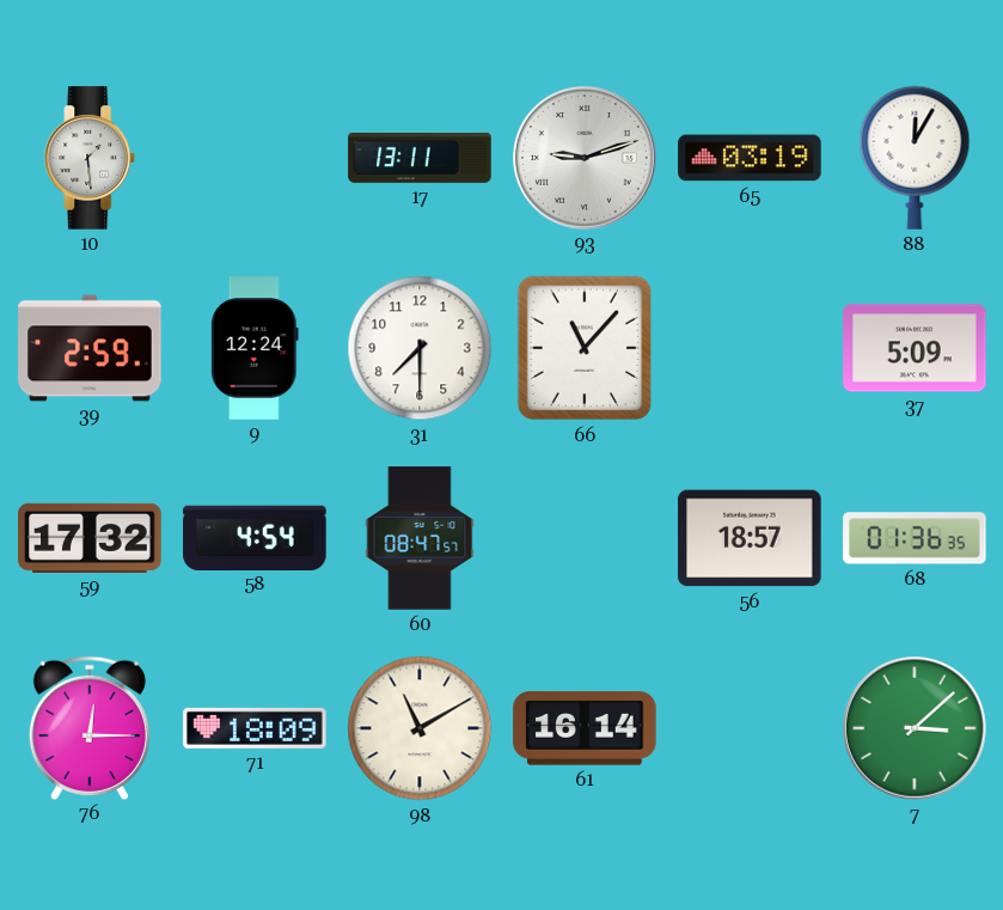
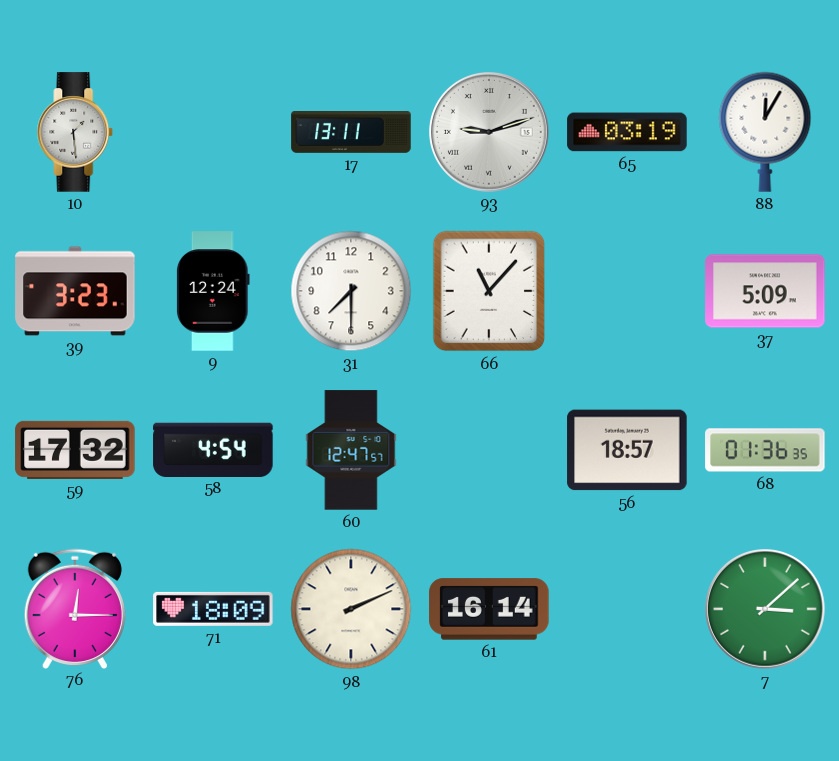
39: 2:59 -> 3:23
60: 08:47 -> 12:47
98: 11:10 -> 2:11
